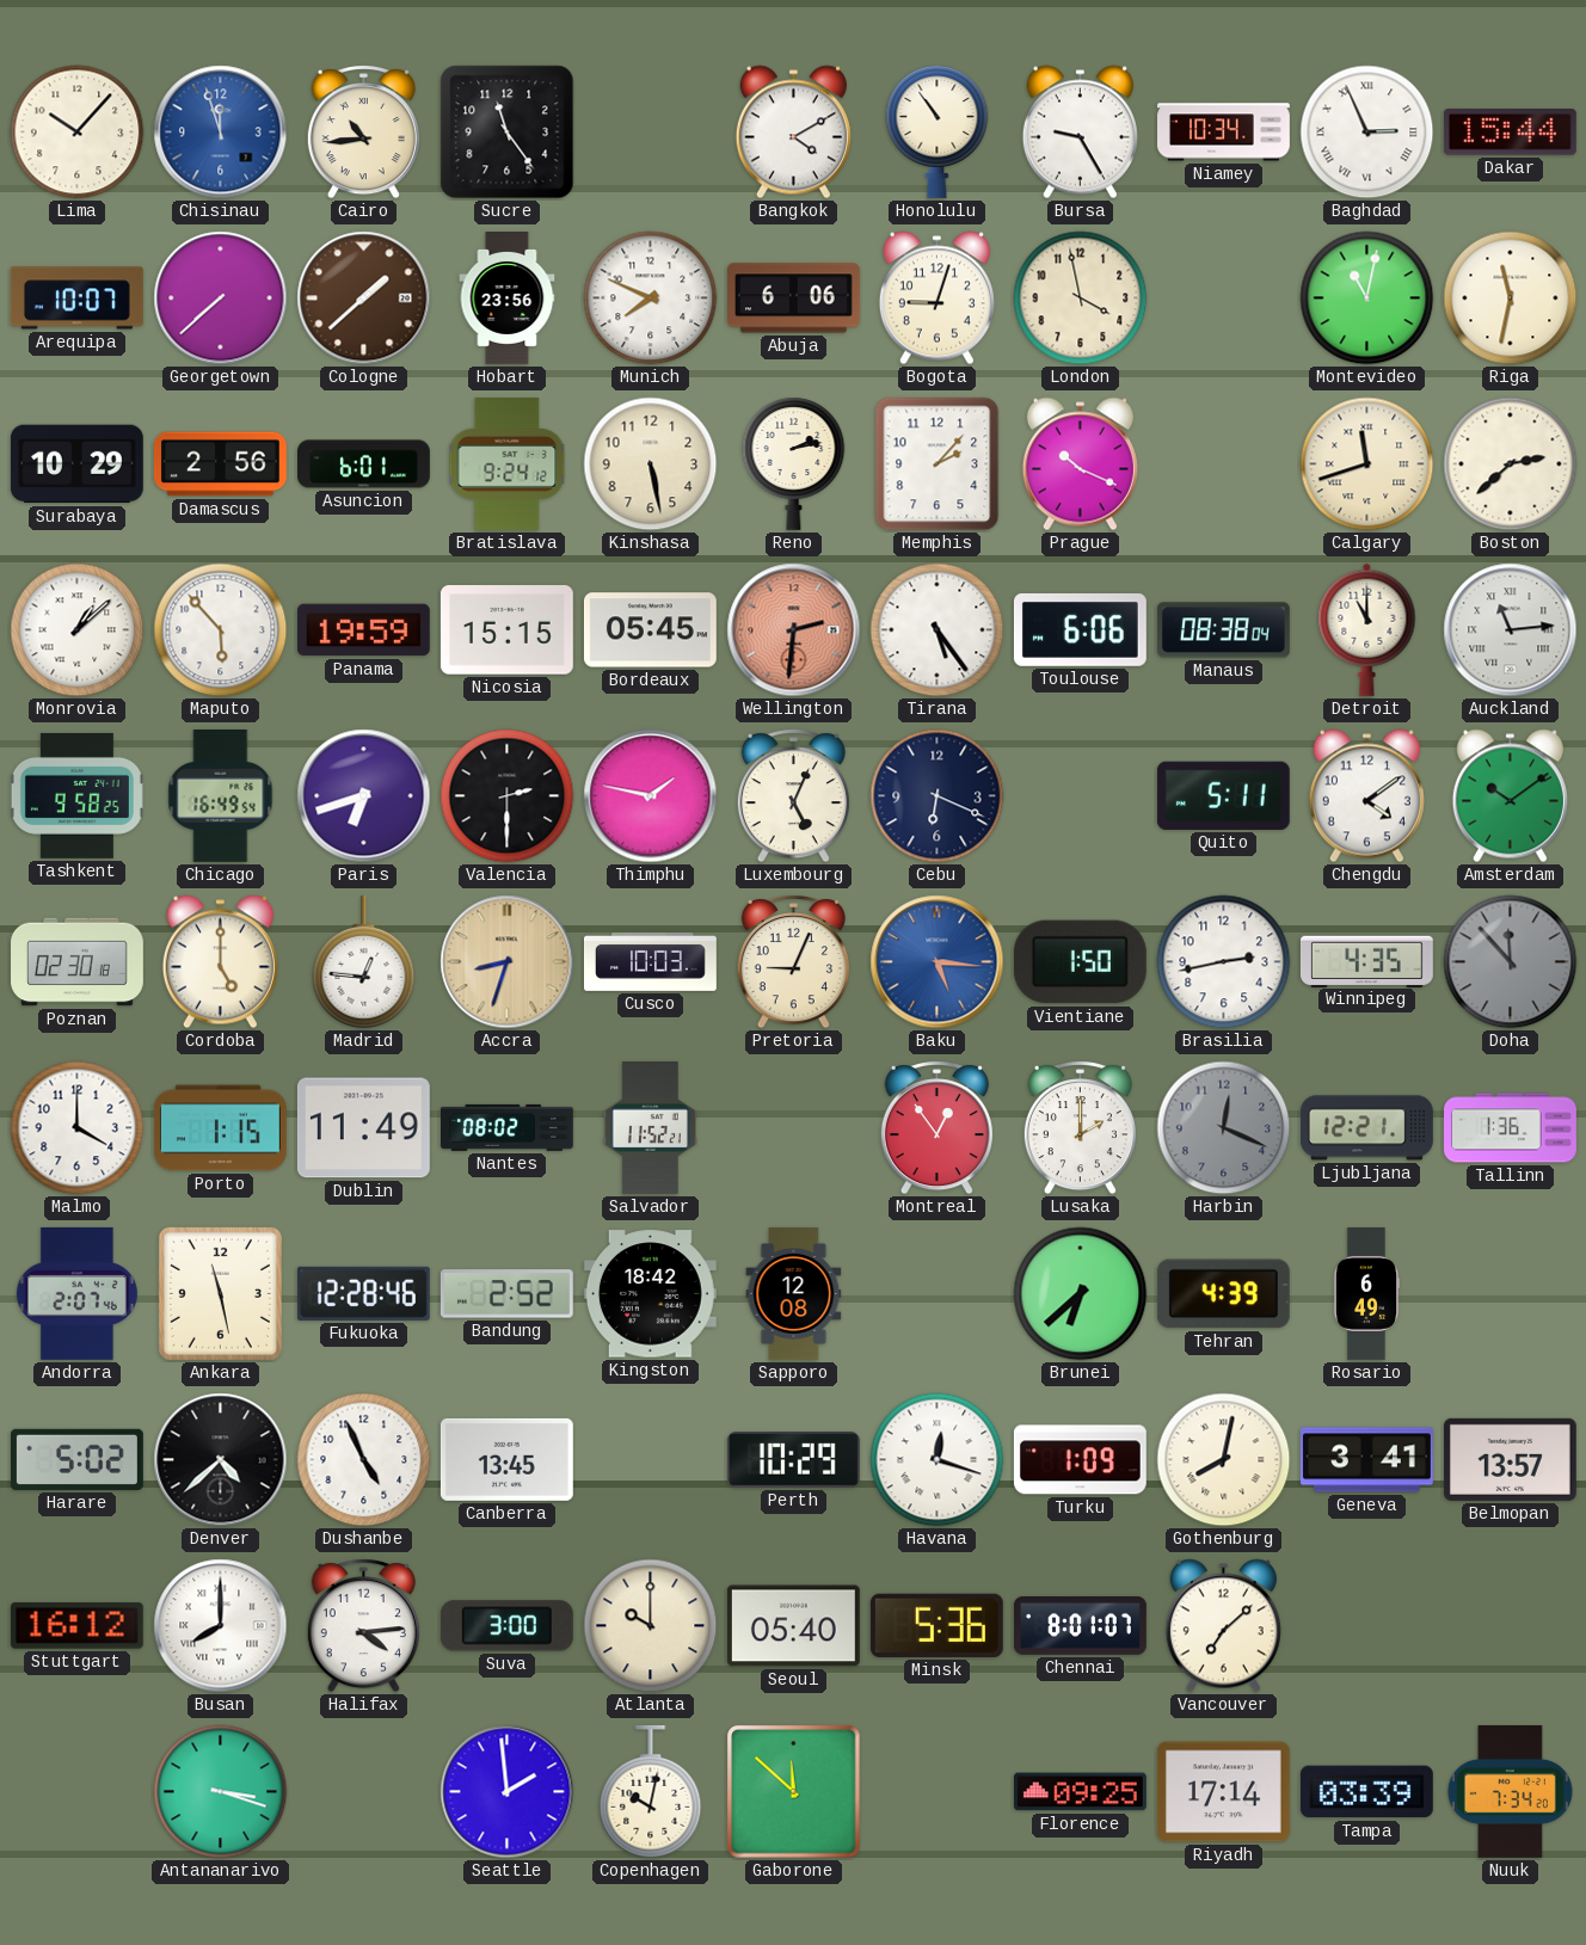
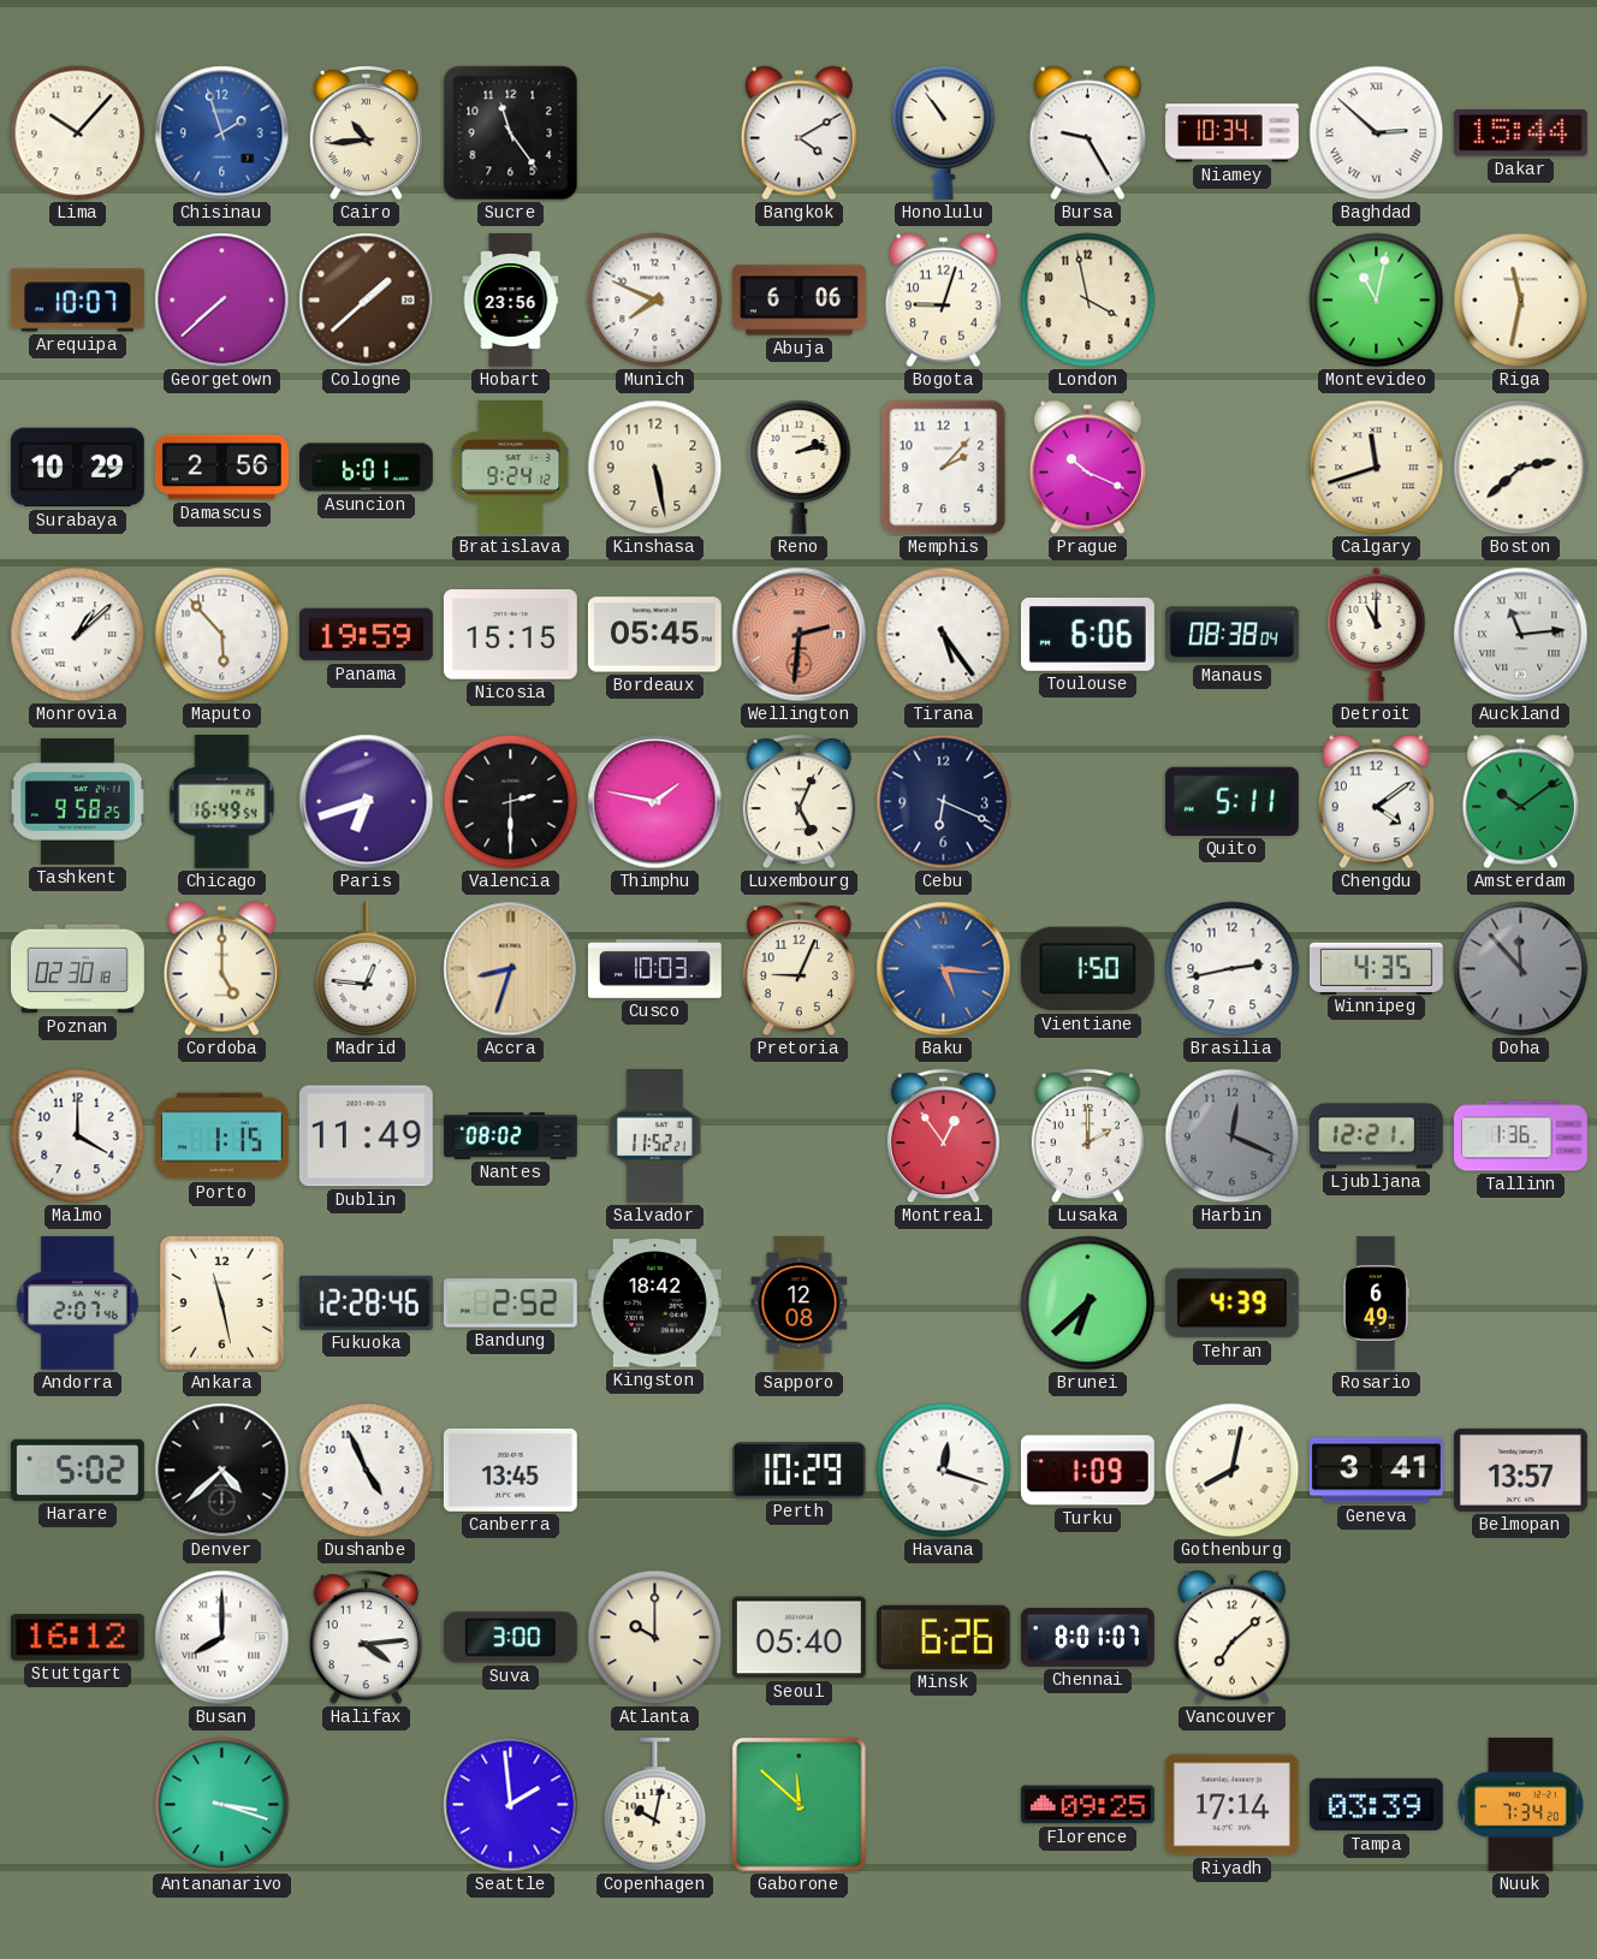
Chisinau: 11:57 -> 1:57
Baghdad: 2:56 -> 2:52
Minsk: 5:36 -> 6:26
